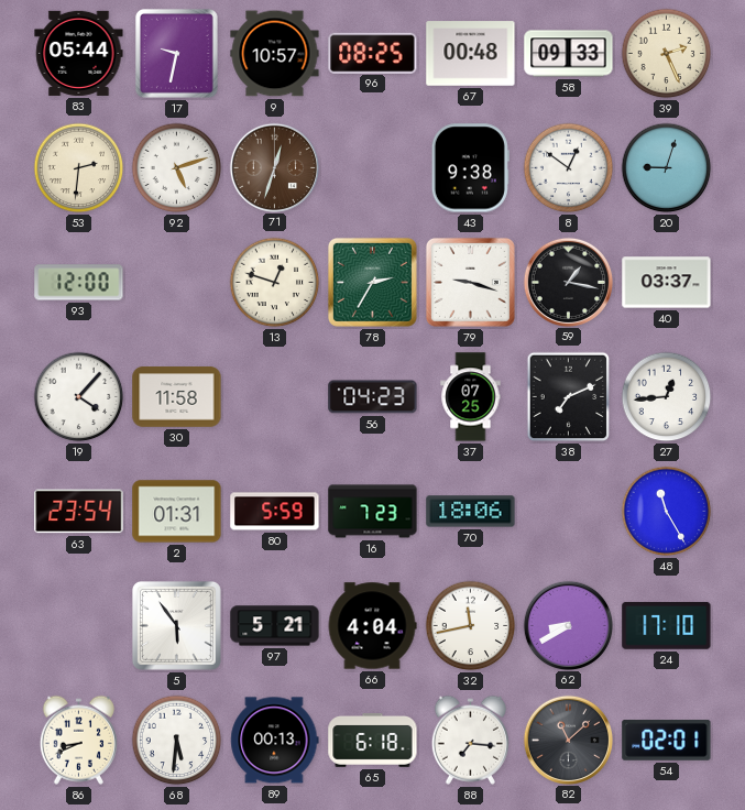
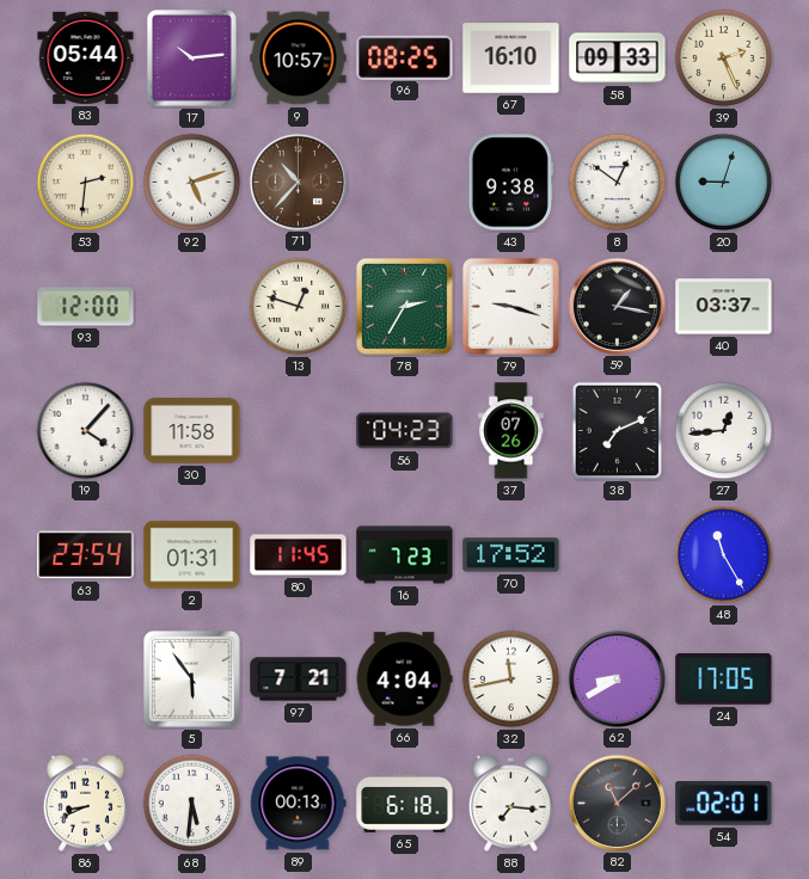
17: 9:32 -> 10:14
67: 00:48 -> 16:10
71: 12:33 -> 10:37
37: 07:25 -> 07:26
80: 5:59 -> 11:45
70: 18:06 -> 17:52
97: 5:21 -> 7:21
24: 17:10 -> 17:05
